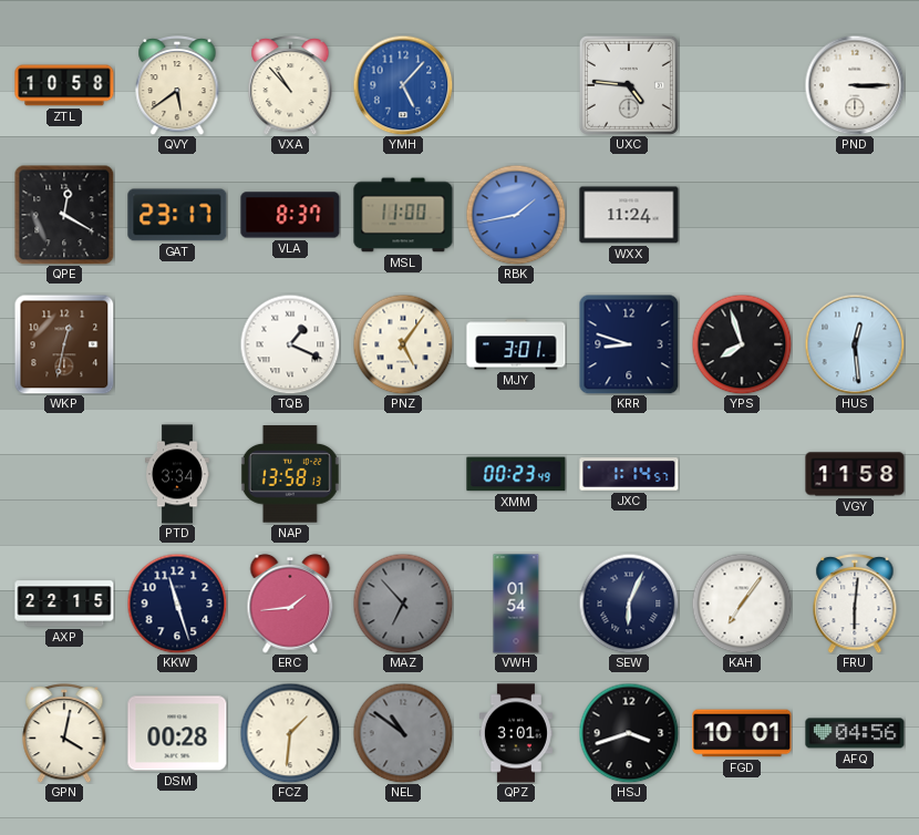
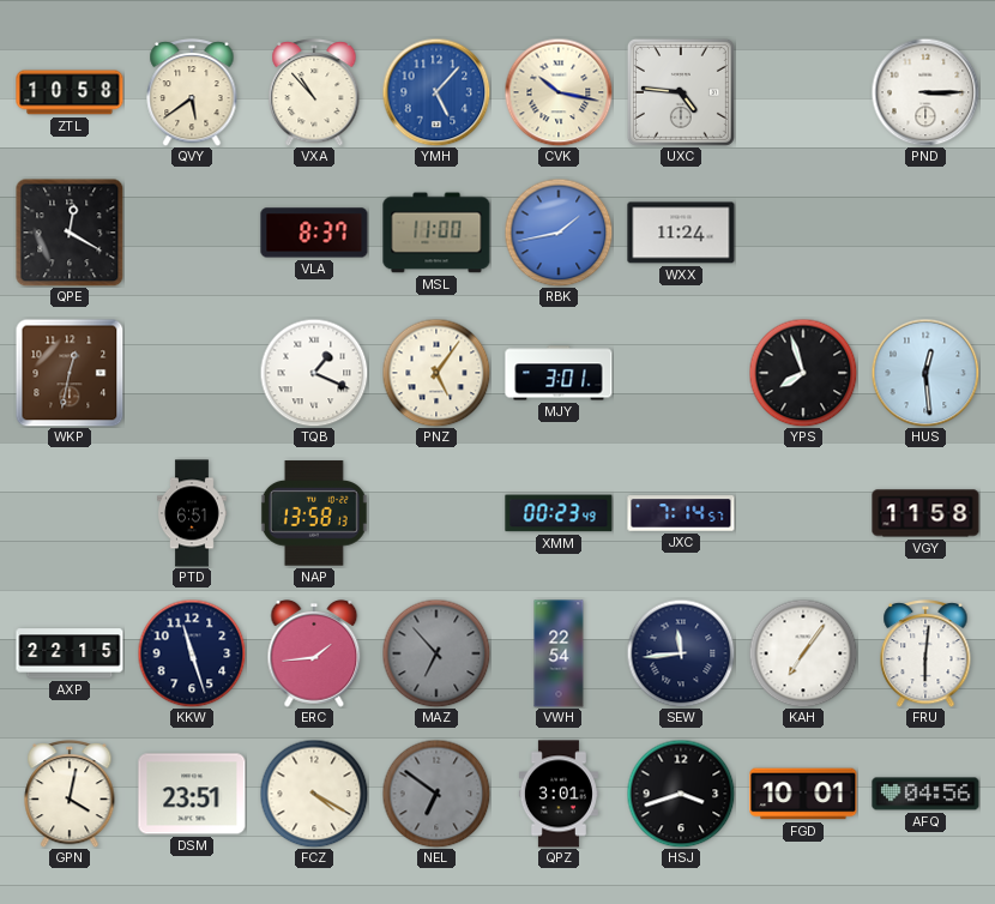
CVK: none -> 10:17
GAT: 23:17 -> none
KRR: 8:48 -> none
PTD: 3:34 -> 6:51
JXC: 1:14 -> 7:14
VWH: 01:54 -> 22:54
SEW: 6:04 -> 11:44
DSM: 00:28 -> 23:51
FCZ: 1:31 -> 4:20
NEL: 10:51 -> 6:51
